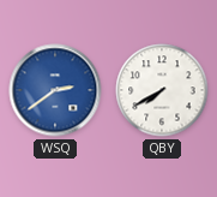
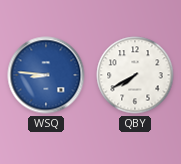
WSQ: 2:39 -> 8:46
